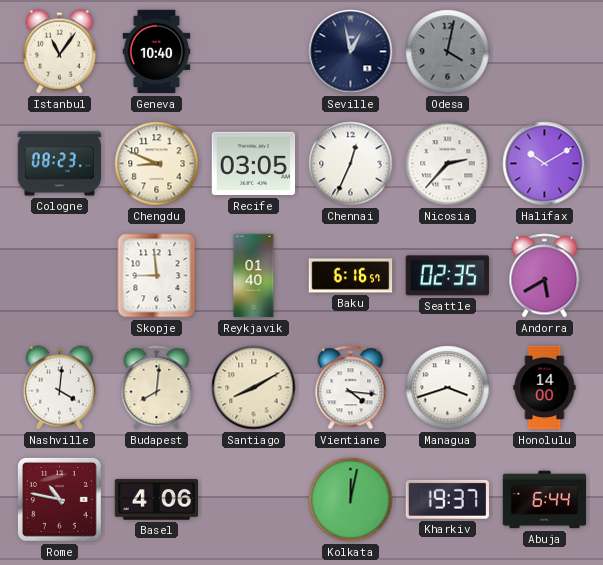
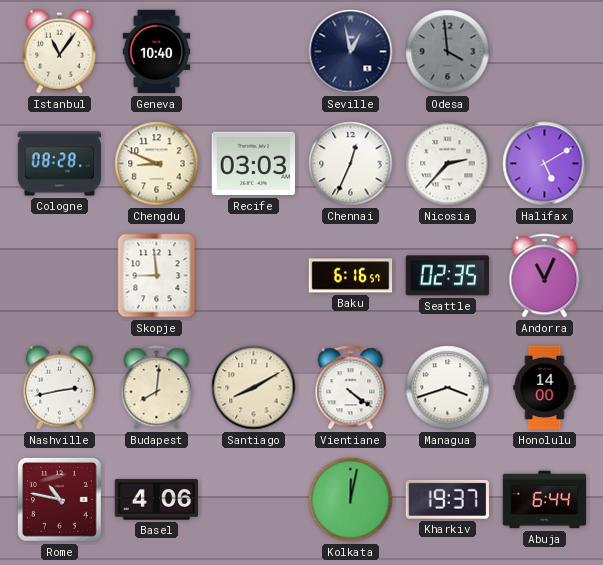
Odesa: 4:02 -> 3:59
Cologne: 08:23 -> 08:28
Recife: 03:05 -> 03:03
Halifax: 10:10 -> 5:10
Reykjavik: 01:40 -> none
Andorra: 5:40 -> 11:04
Nashville: 4:01 -> 2:43
Vientiane: 4:16 -> 4:21
